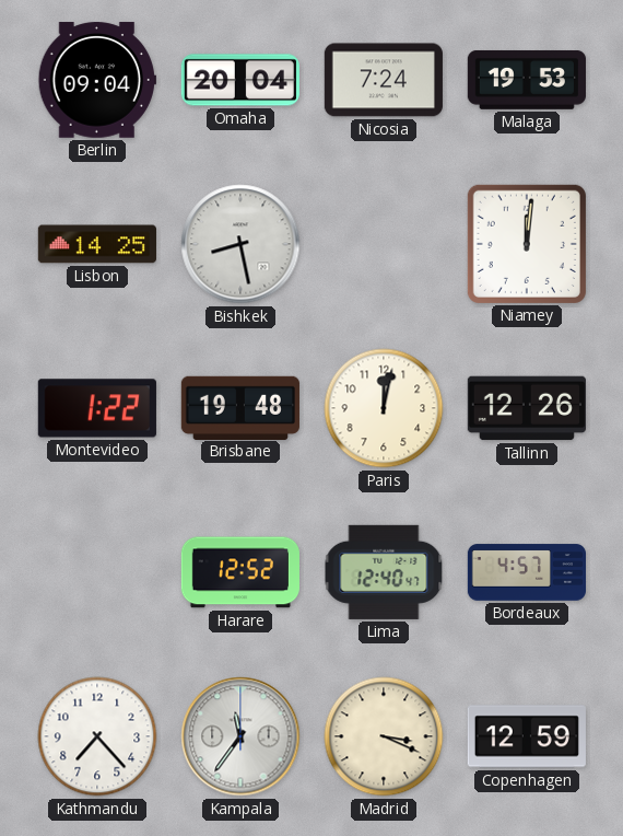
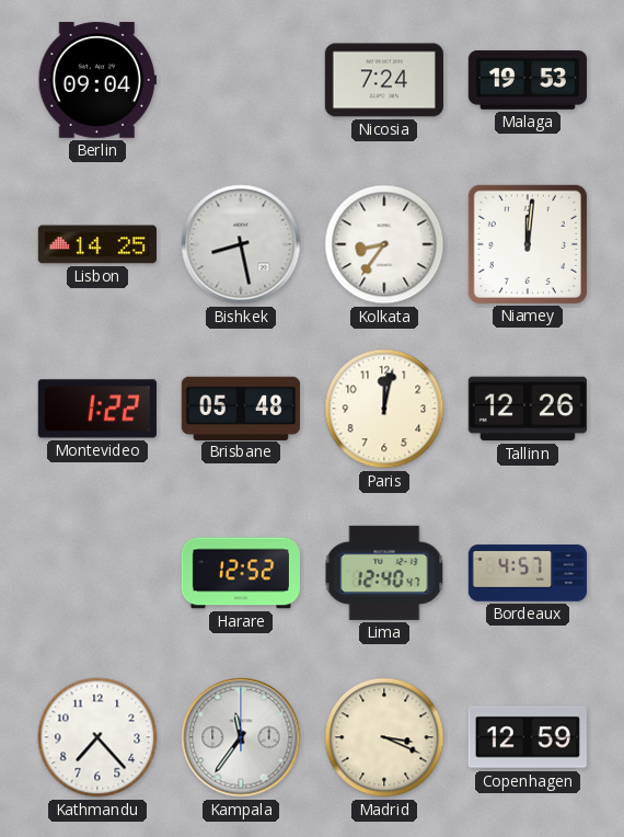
Omaha: 20:04 -> none
Kolkata: none -> 8:36
Brisbane: 19:48 -> 05:48
